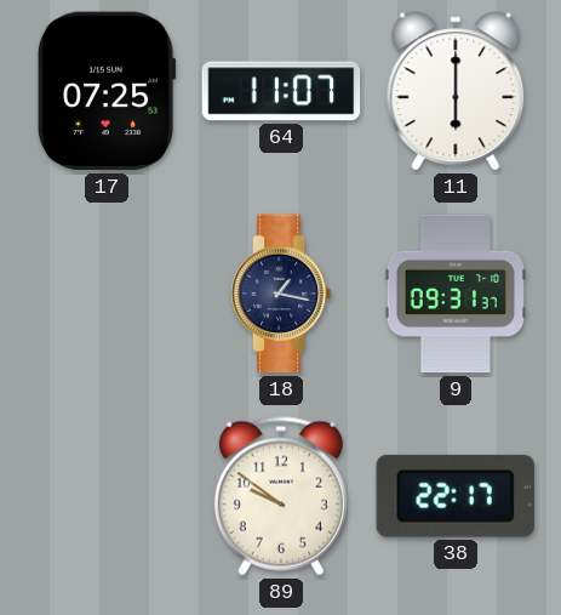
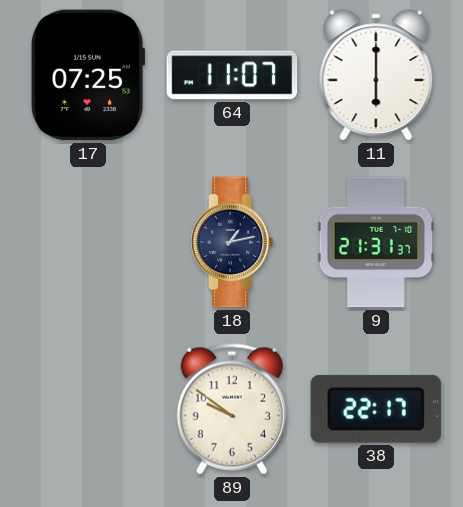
18: 1:17 -> 1:13
9: 09:31 -> 21:31
